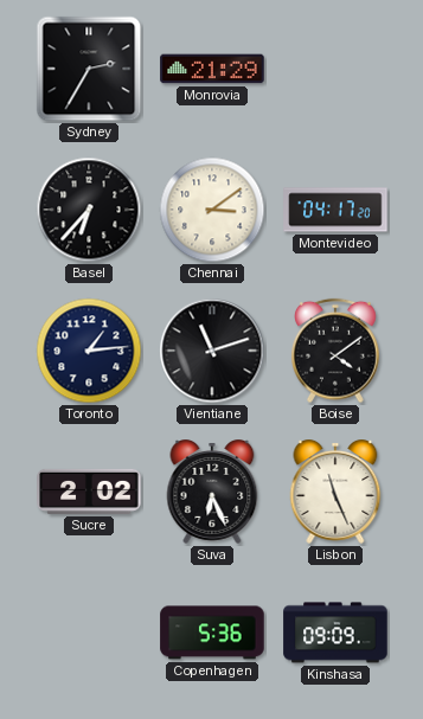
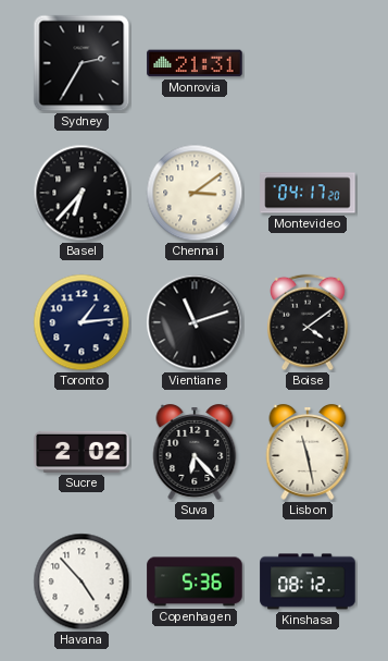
Monrovia: 21:29 -> 21:31
Suva: 6:26 -> 6:23
Lisbon: 11:26 -> 11:28
Havana: none -> 4:53
Kinshasa: 09:09 -> 08:12
